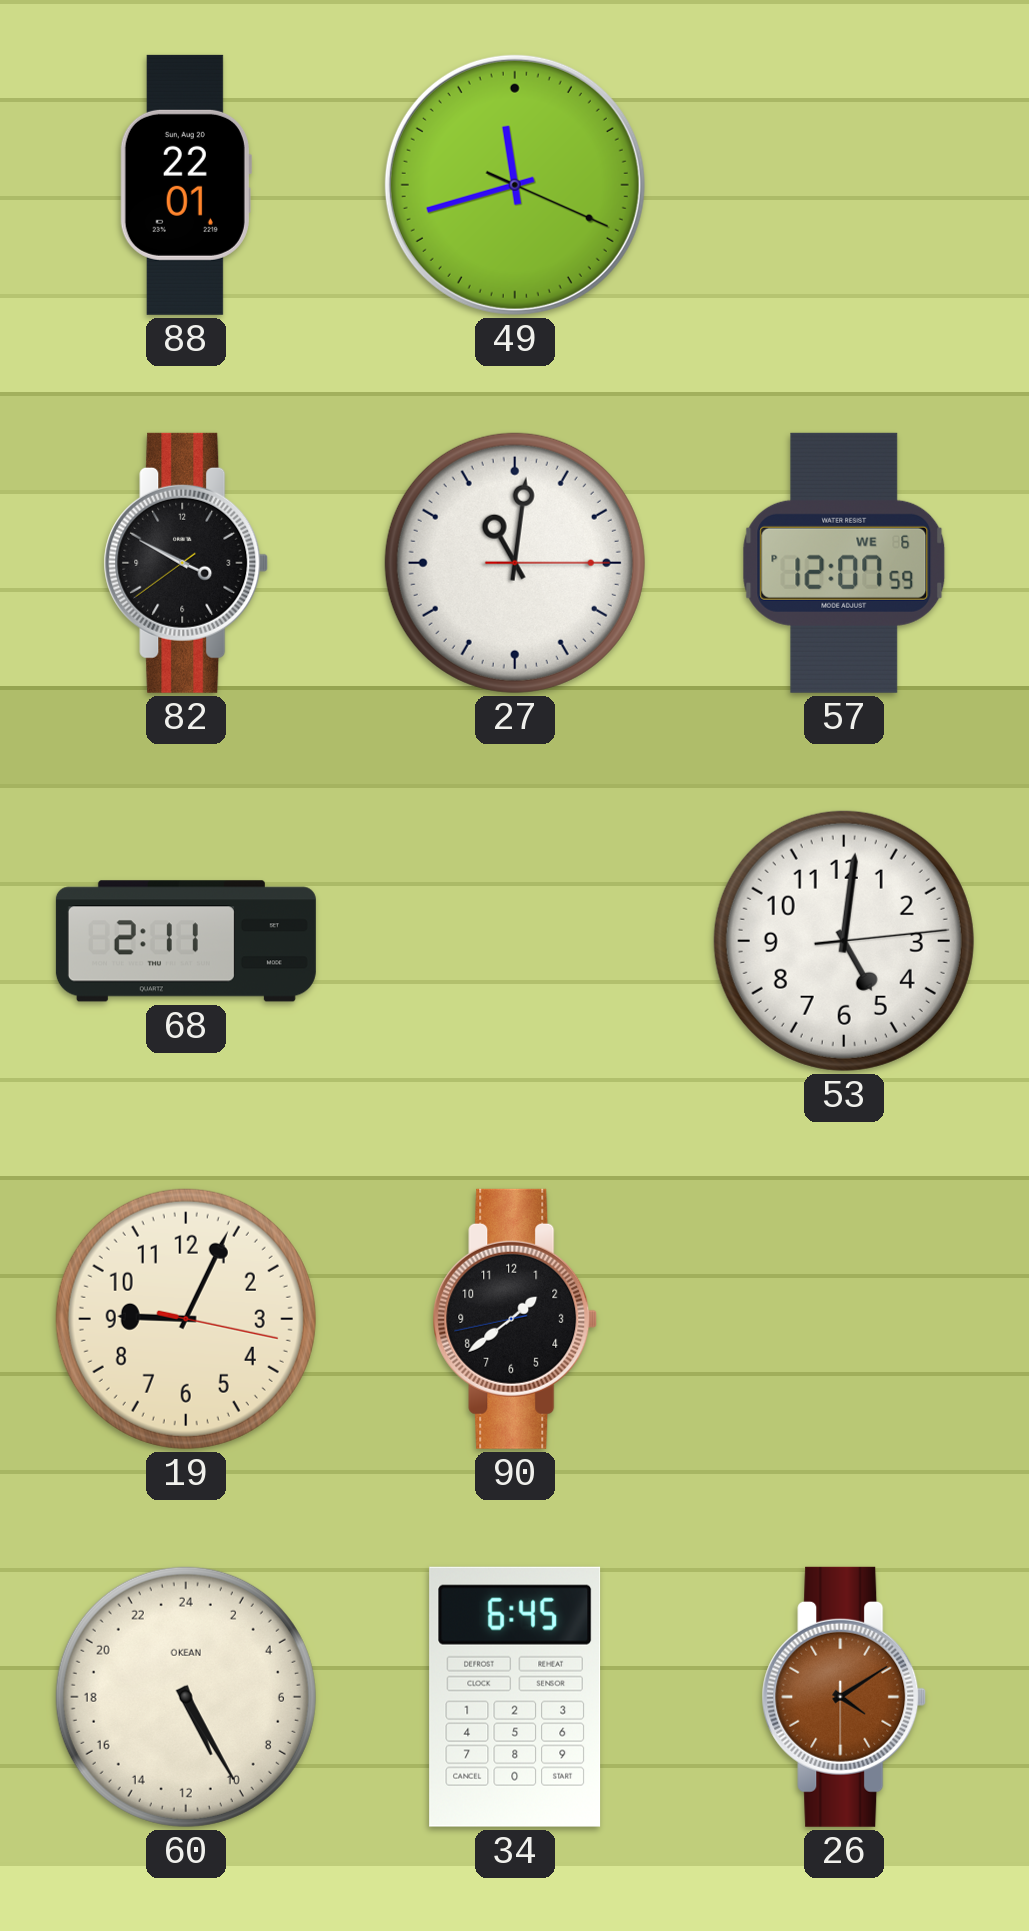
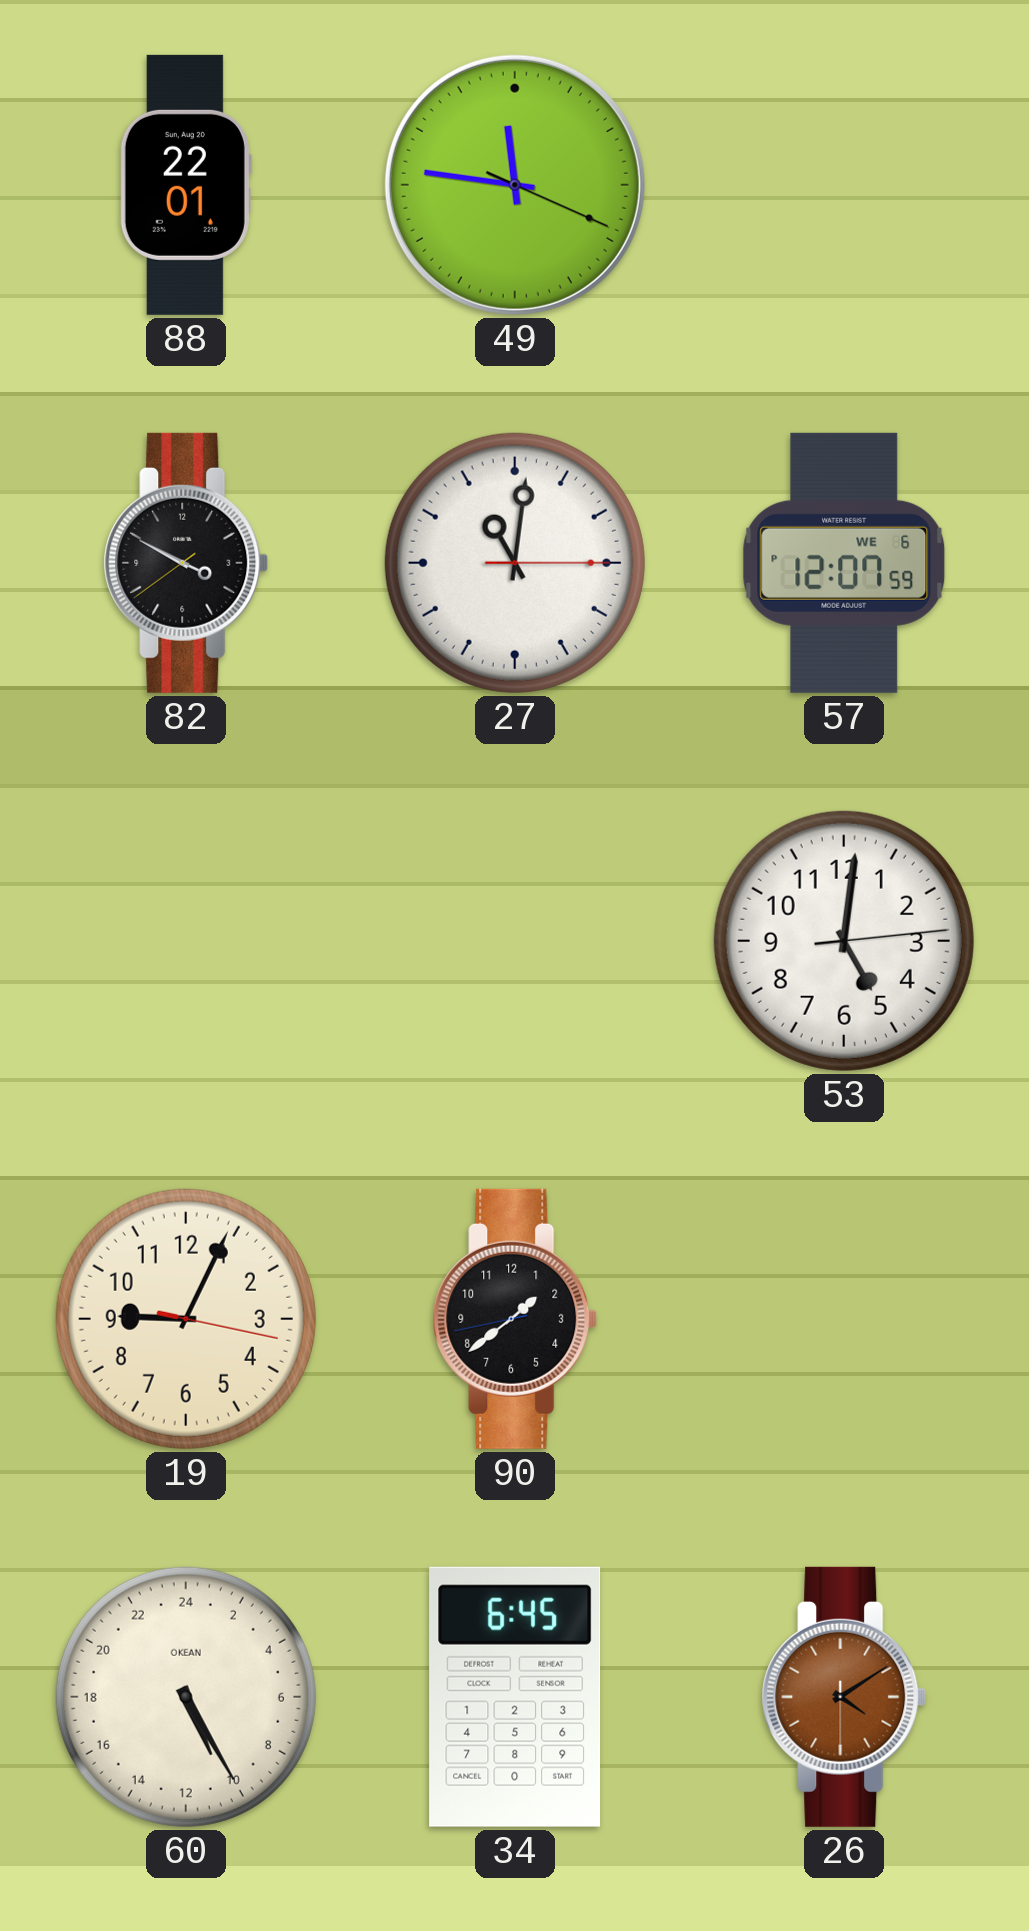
49: 11:42 -> 11:46
68: 2:11 -> none
